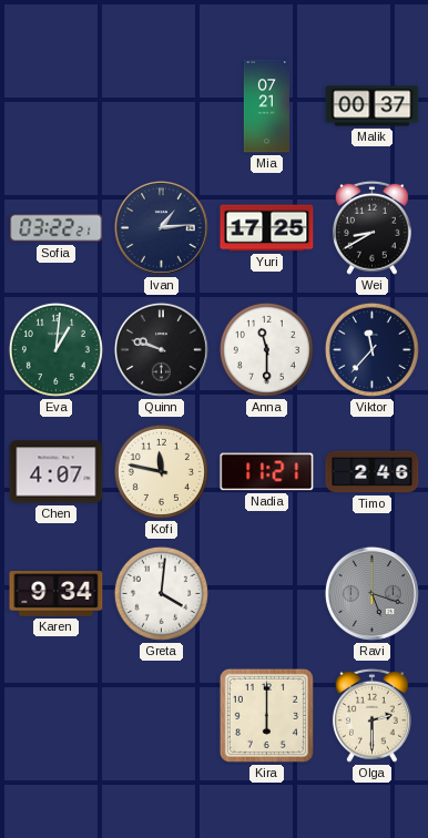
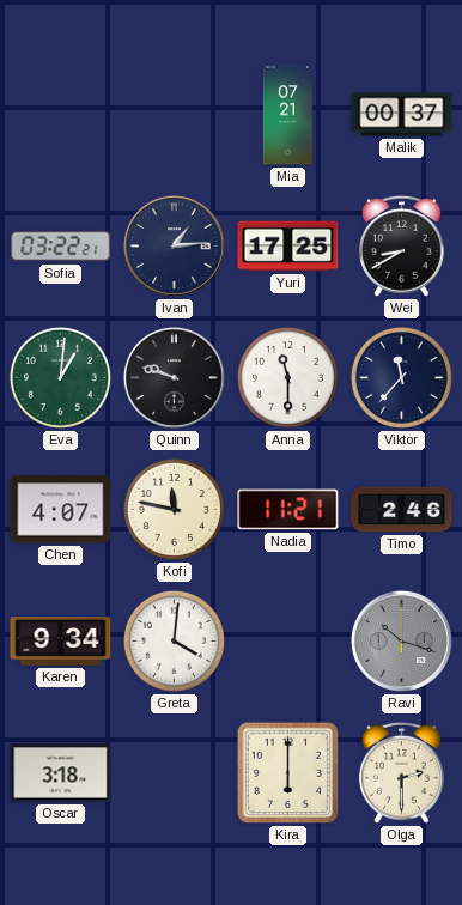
Ravi: 5:18 -> 10:18
Oscar: none -> 3:18
